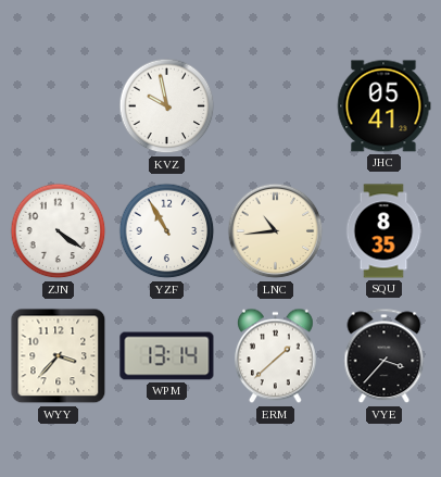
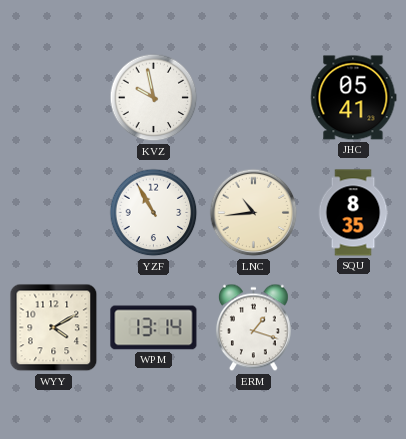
ZJN: 4:21 -> none
WYY: 3:37 -> 4:10
ERM: 1:38 -> 1:18
VYE: 3:37 -> none
